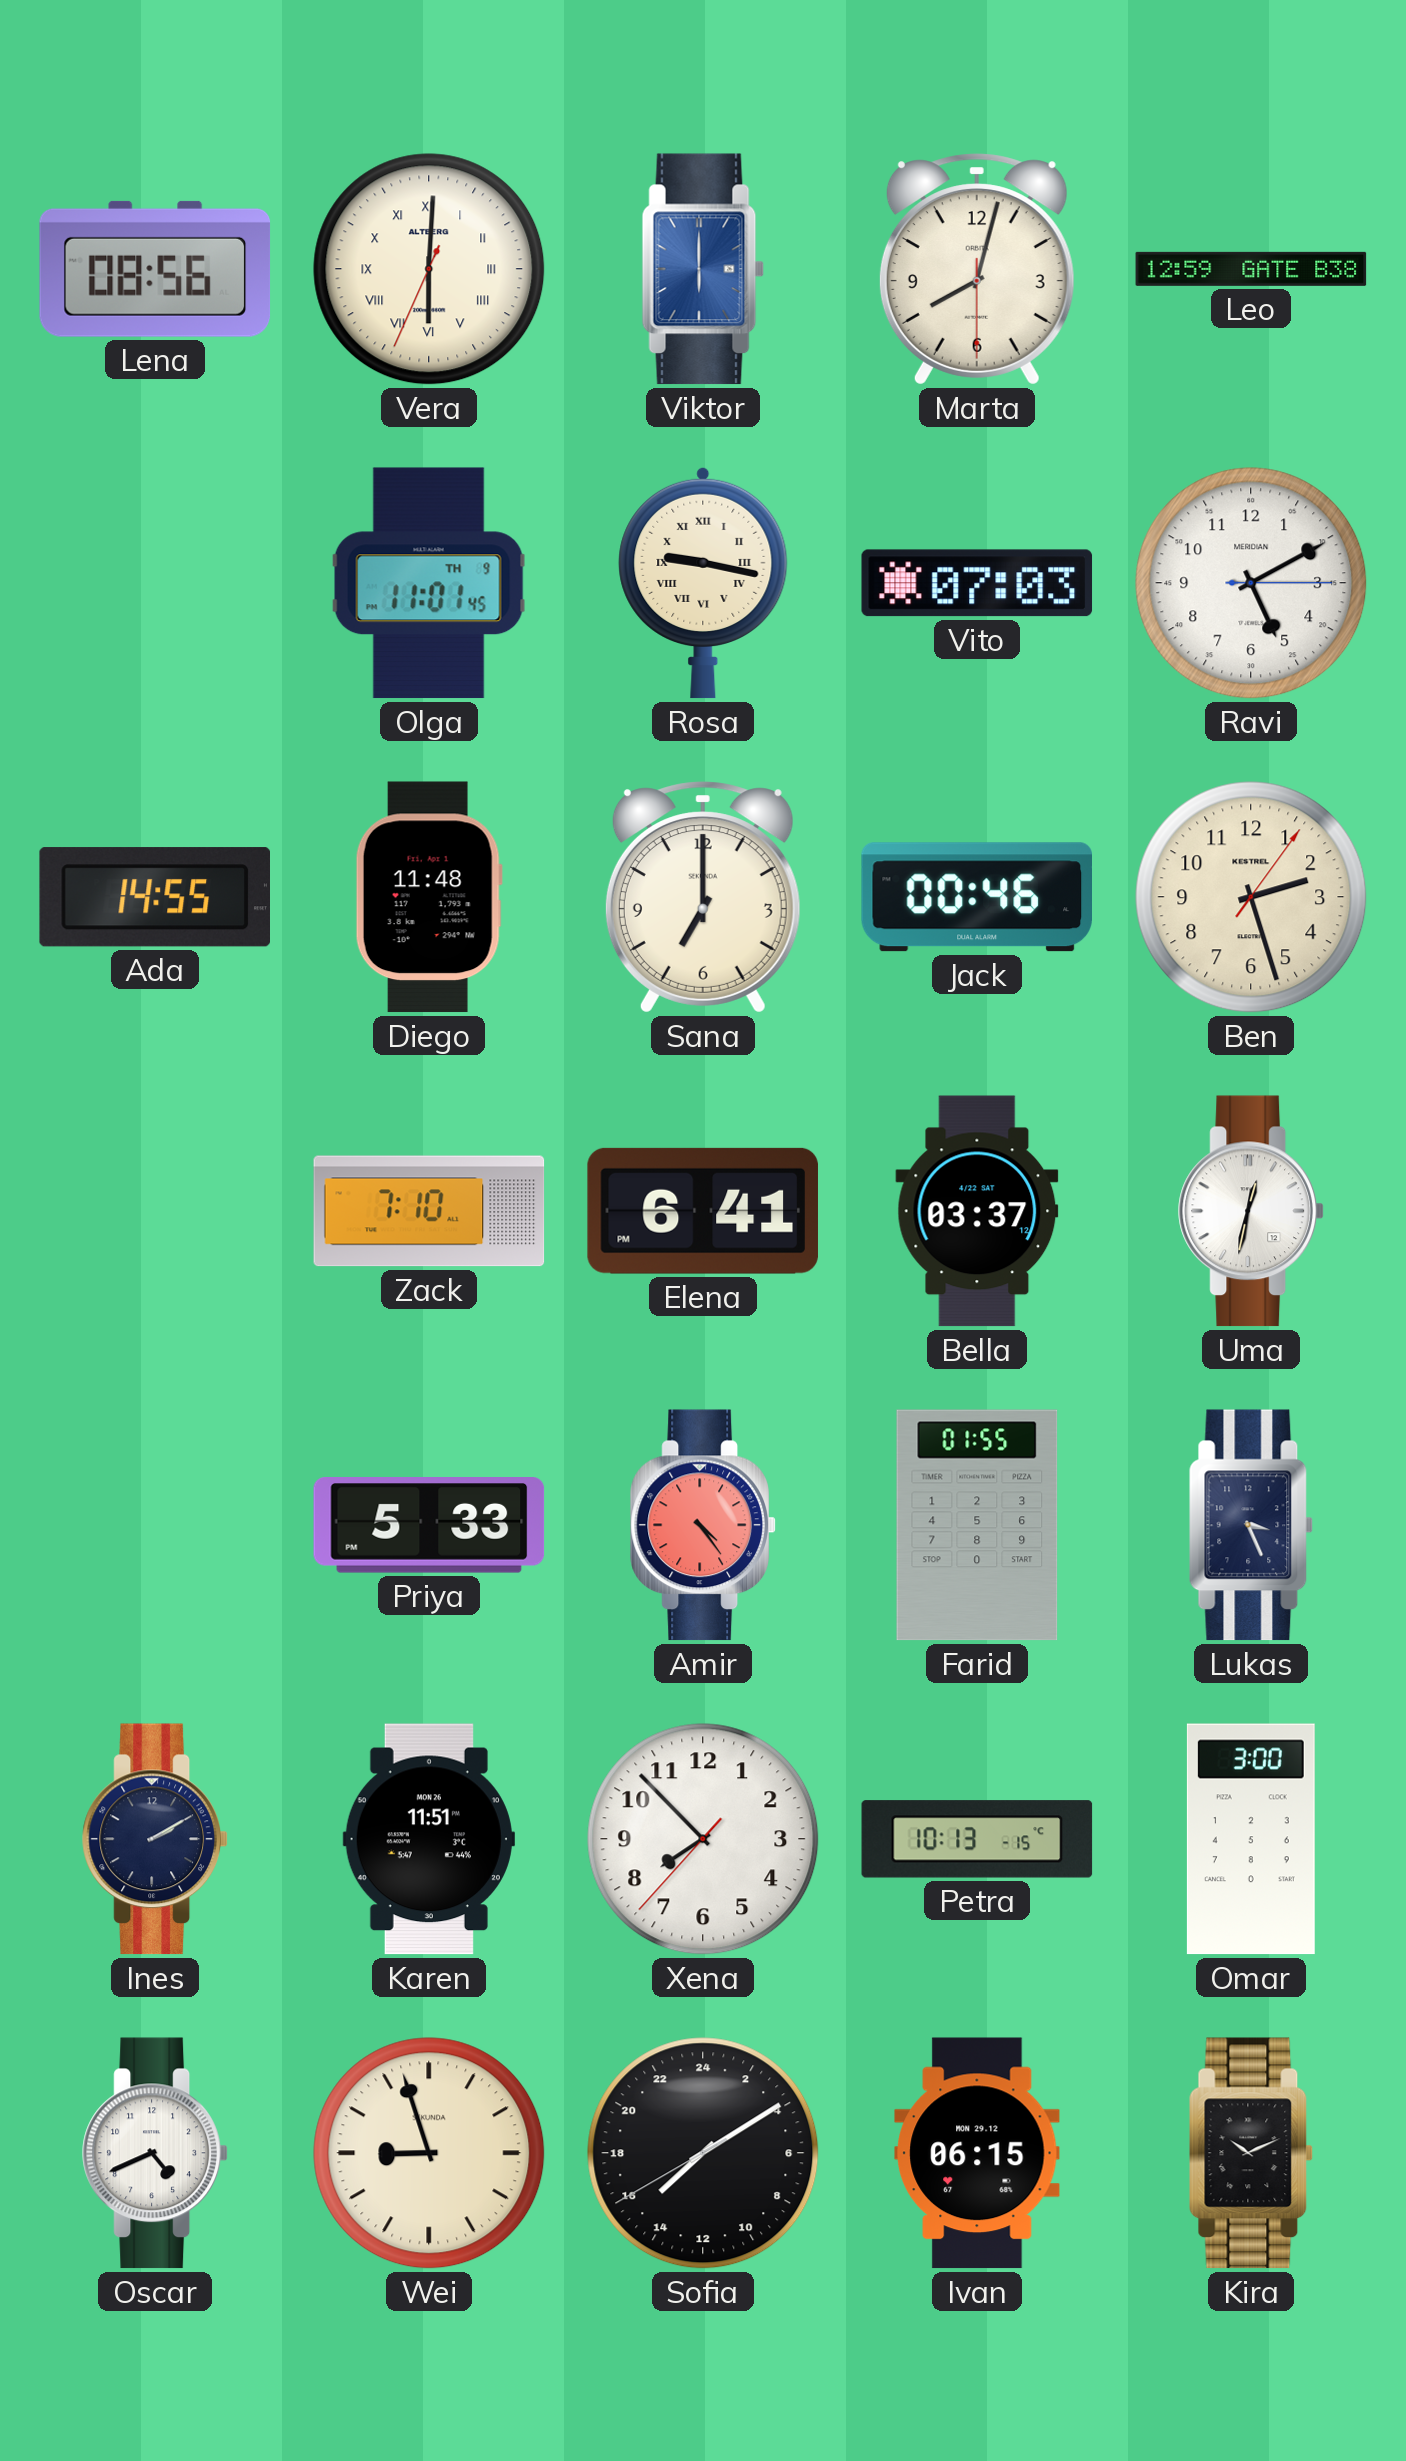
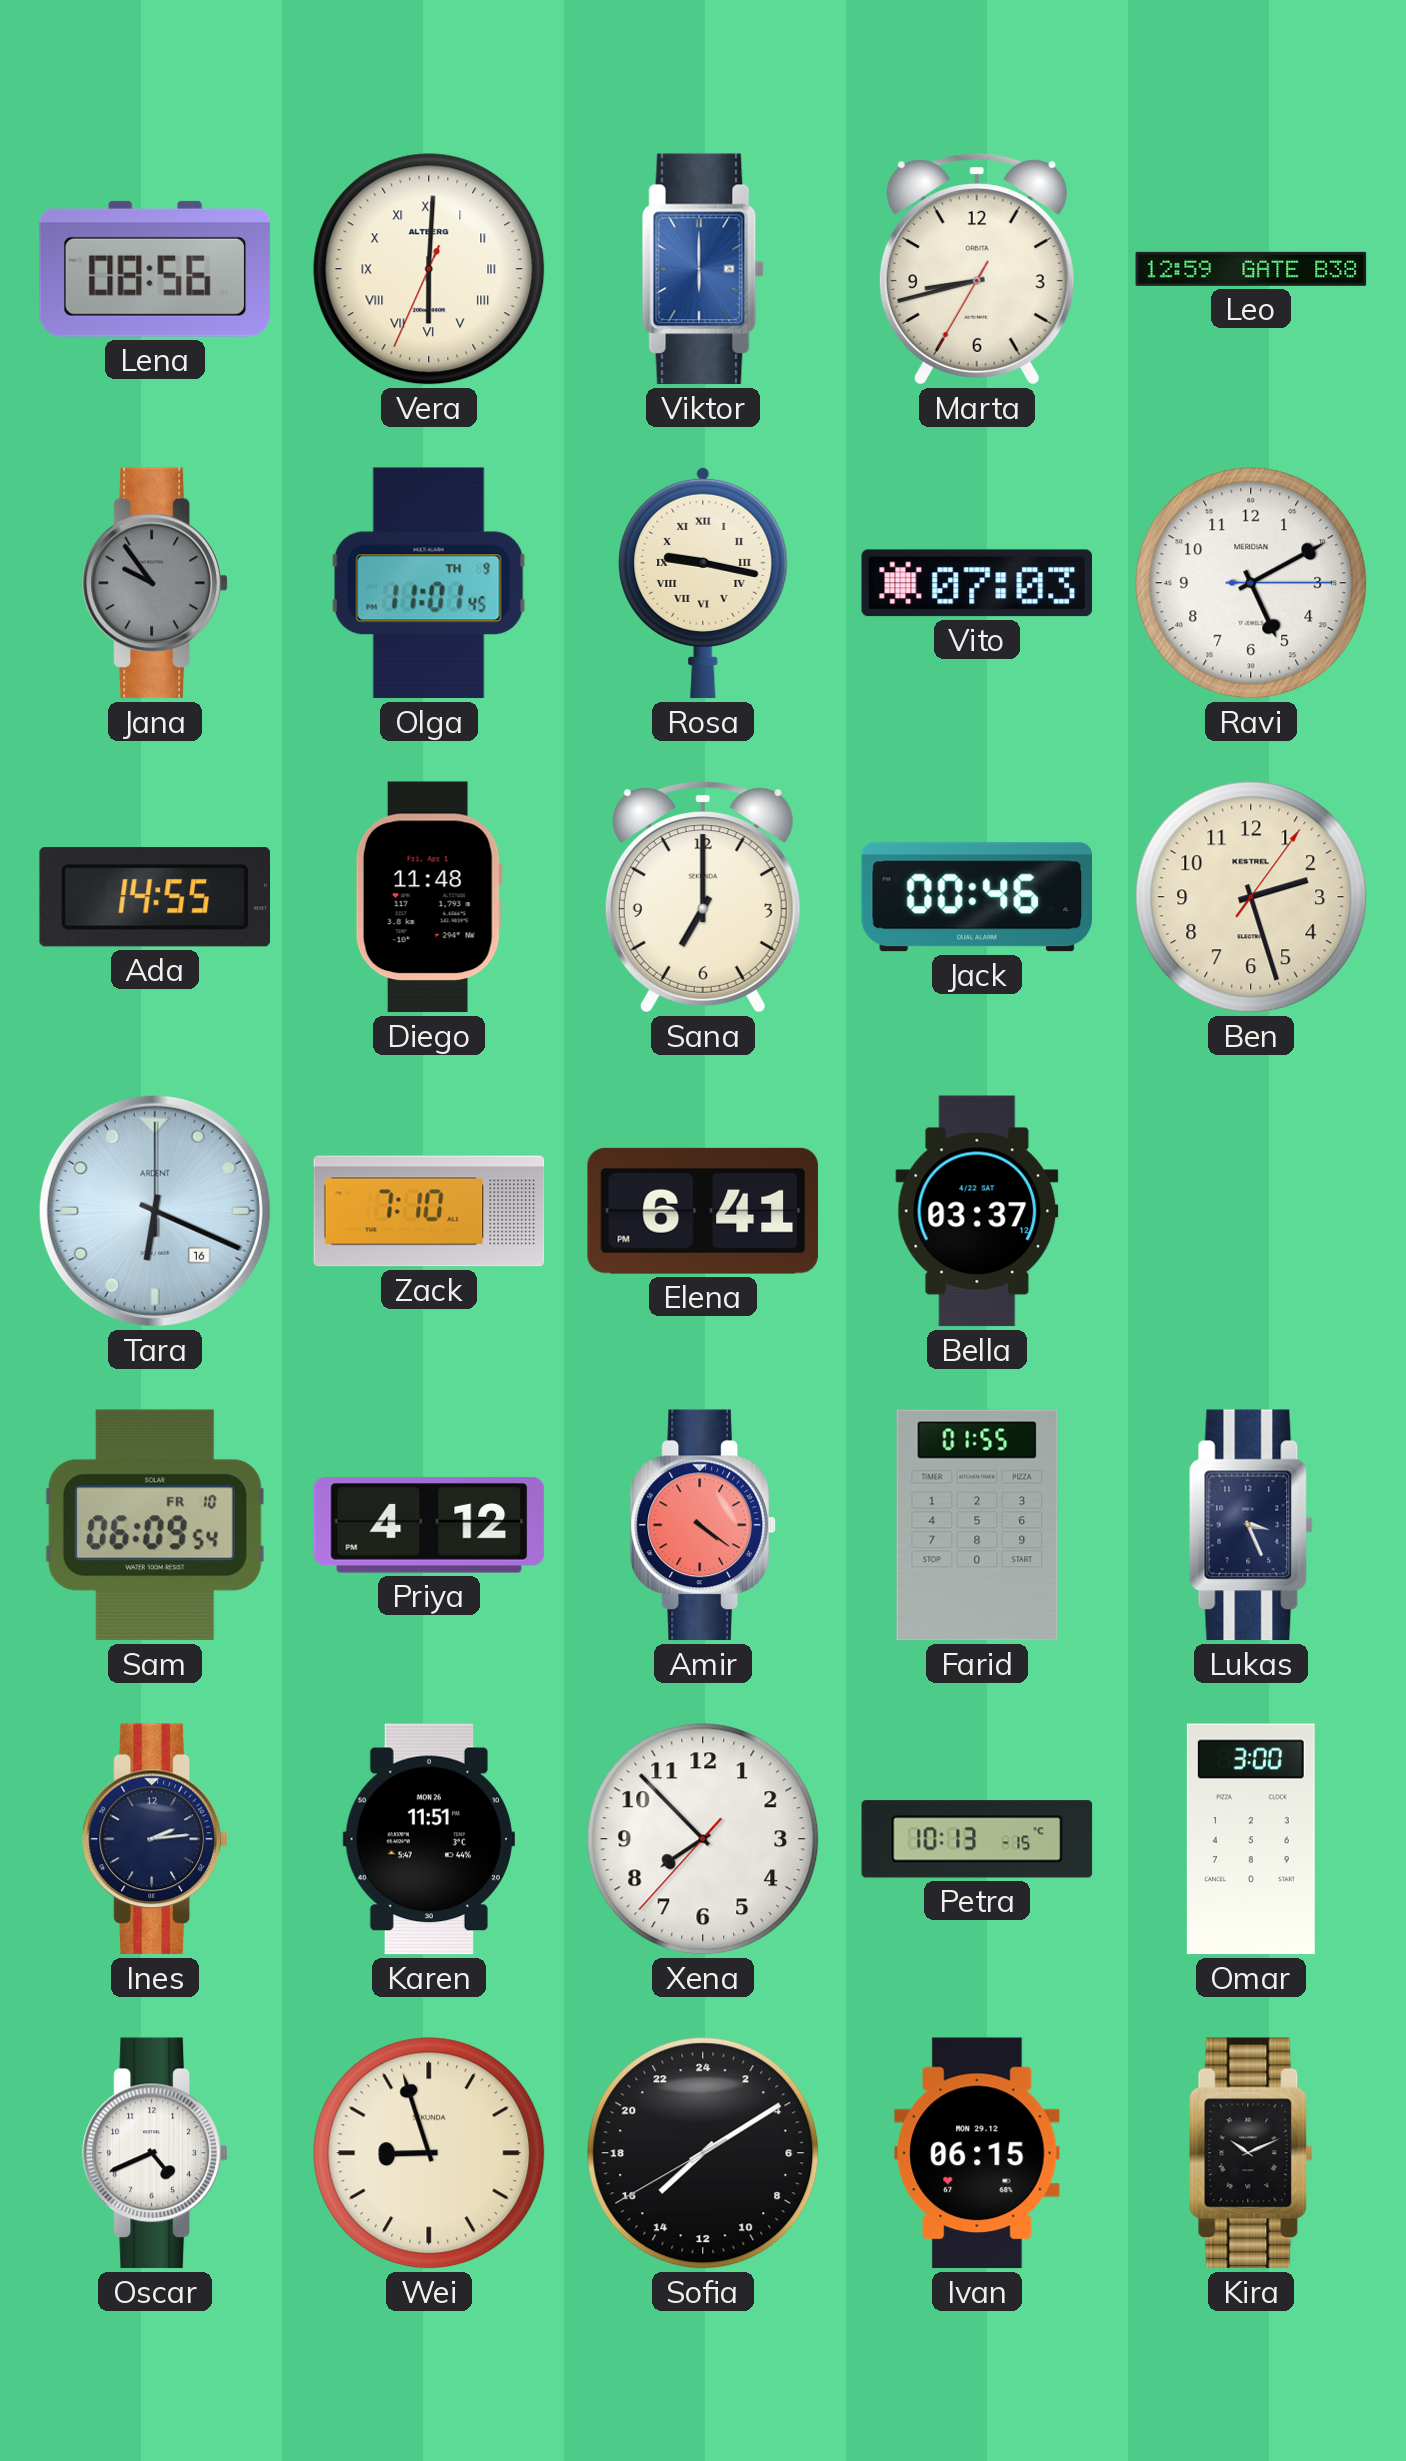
Marta: 8:02 -> 8:42
Jana: none -> 9:54
Tara: none -> 6:19
Uma: 12:32 -> none
Sam: none -> 06:09
Priya: 5:33 -> 4:12
Amir: 4:24 -> 4:21
Ines: 2:10 -> 2:14
